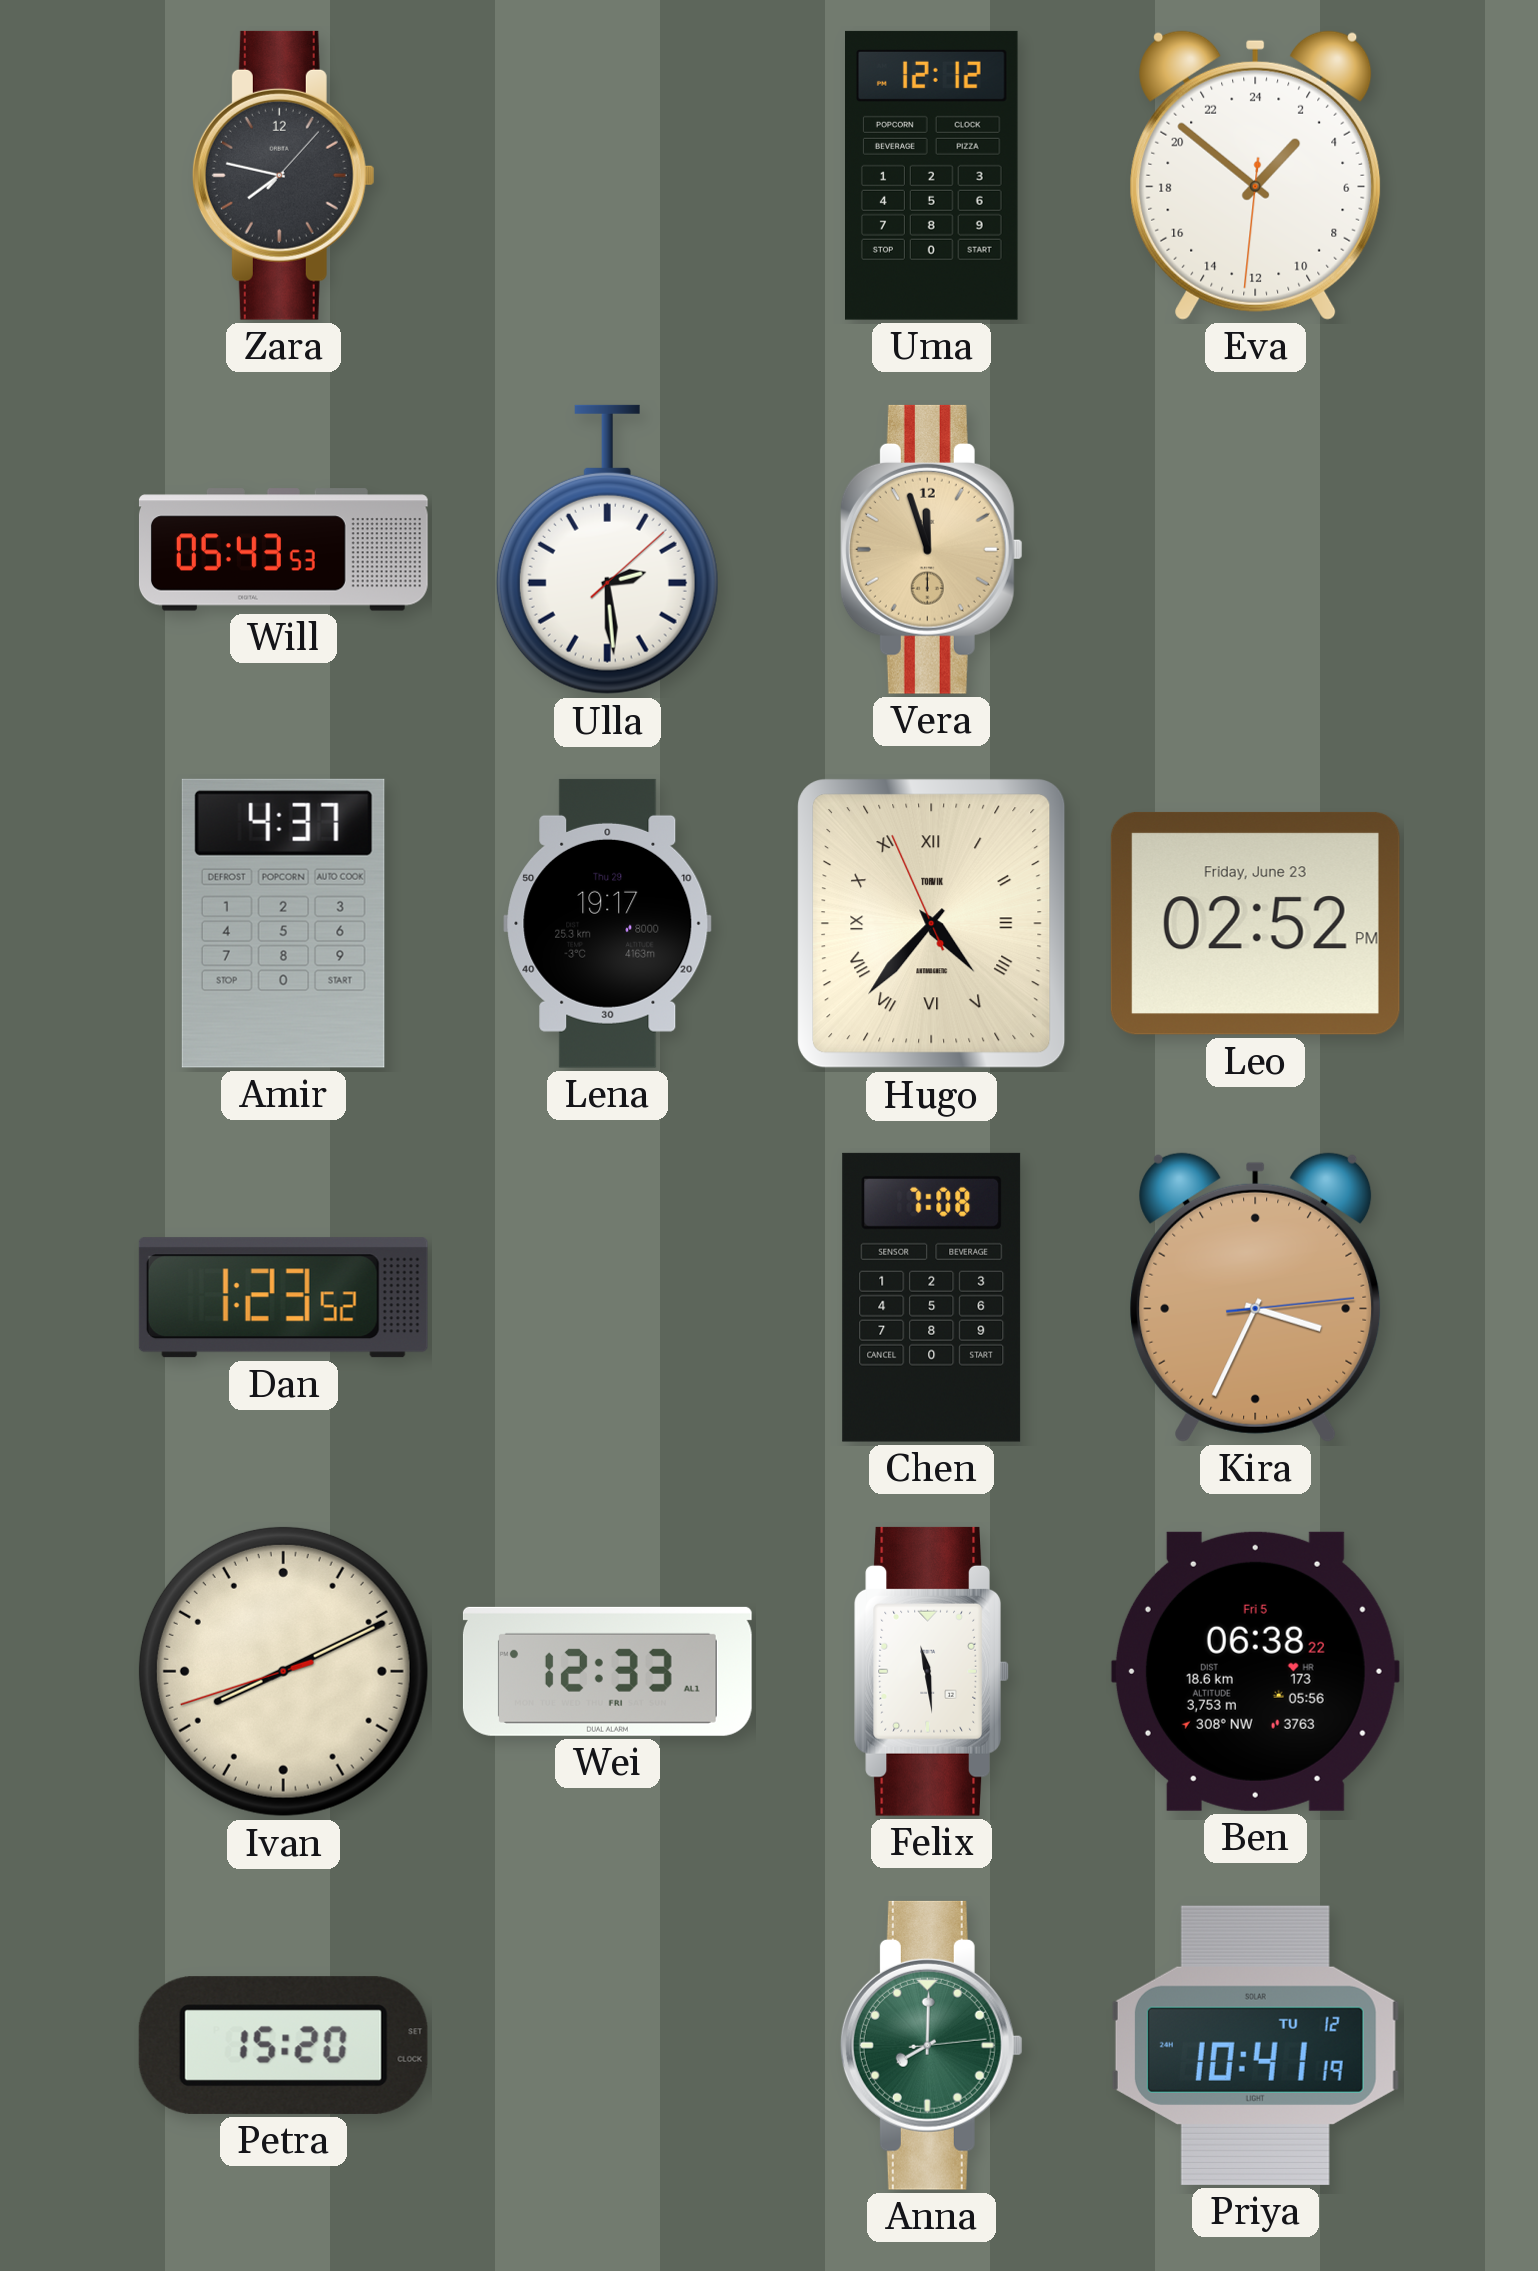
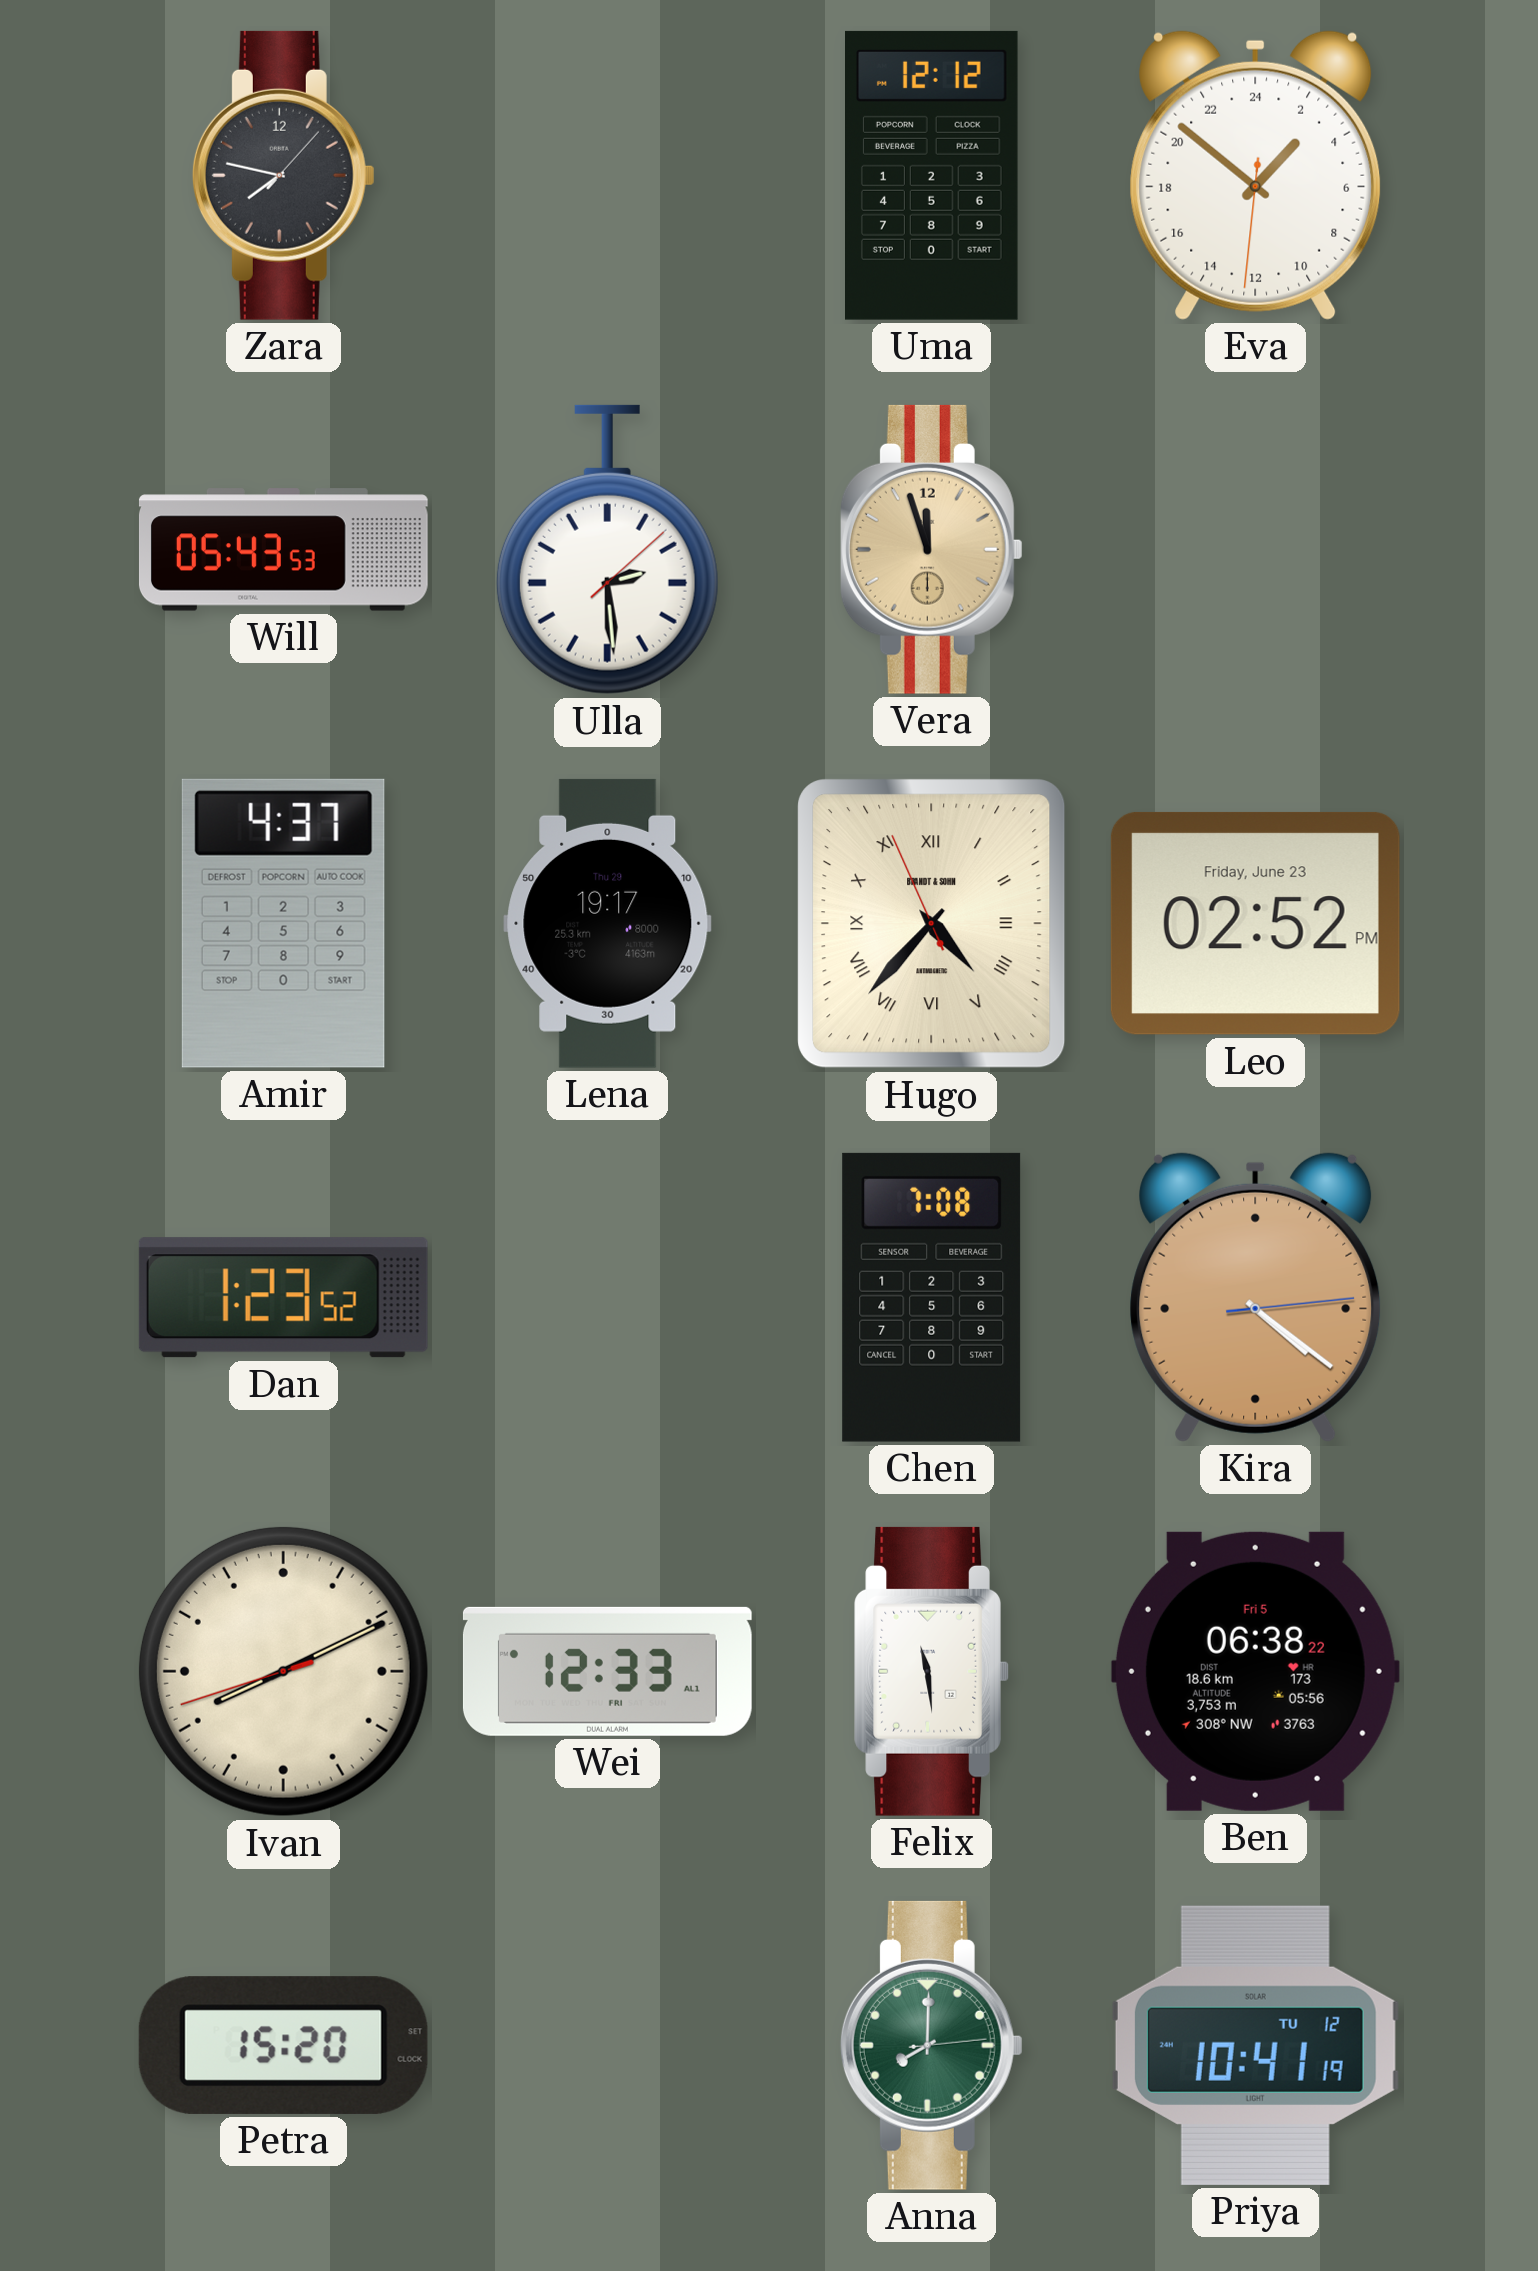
Hugo brand: TORVIK -> BRANDT & SOHN
Kira: 3:34 -> 4:21
